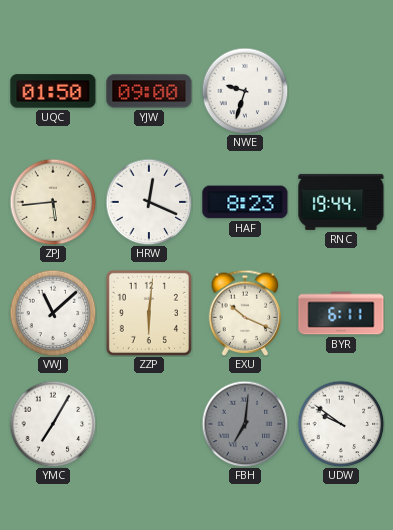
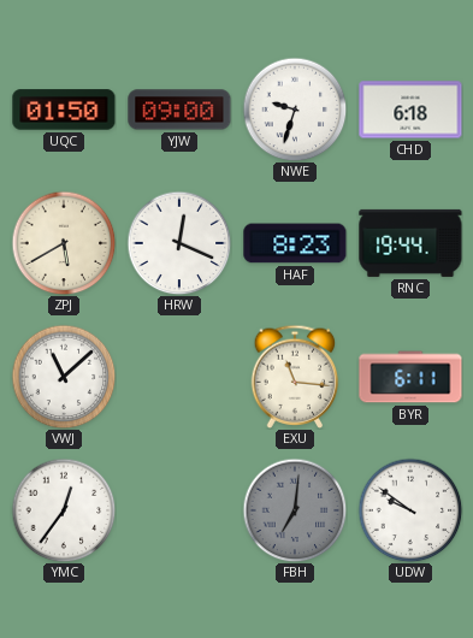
CHD: none -> 6:18
ZPJ: 5:44 -> 5:40
ZZP: 6:01 -> none
EXU: 10:19 -> 11:16
YMC: 7:05 -> 12:36
